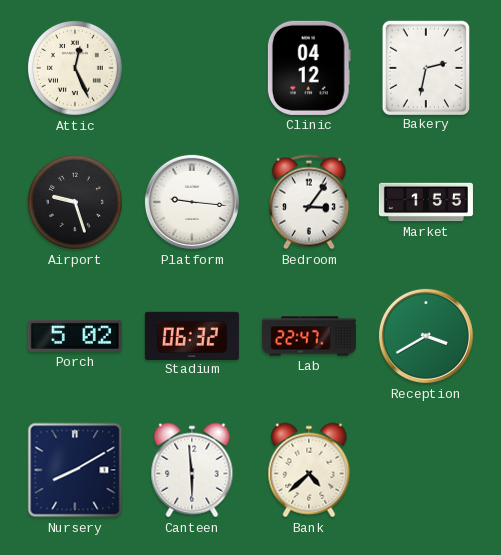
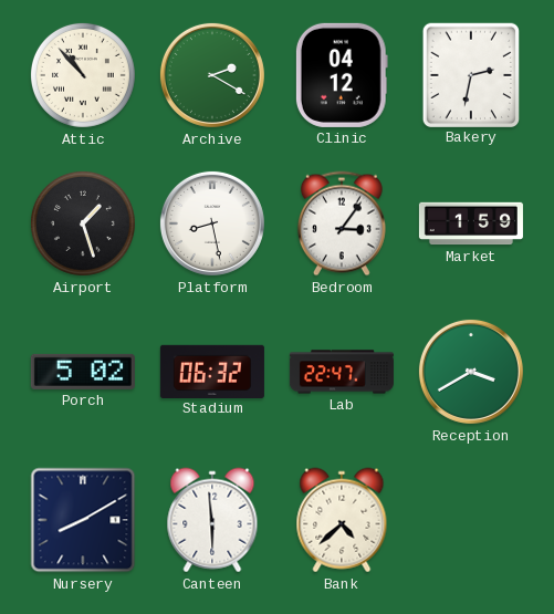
Attic: 12:26 -> 10:53
Archive: none -> 2:20
Airport: 9:27 -> 1:27
Platform: 9:16 -> 8:28
Market: 1:55 -> 1:59
